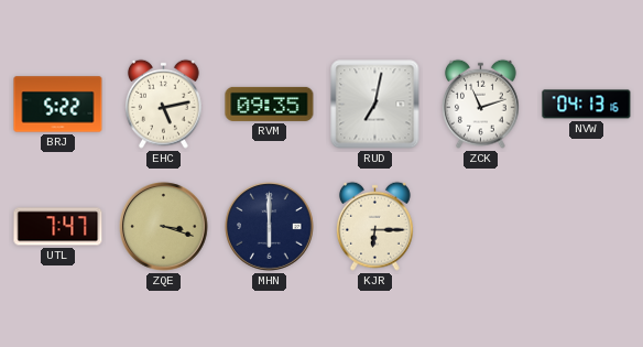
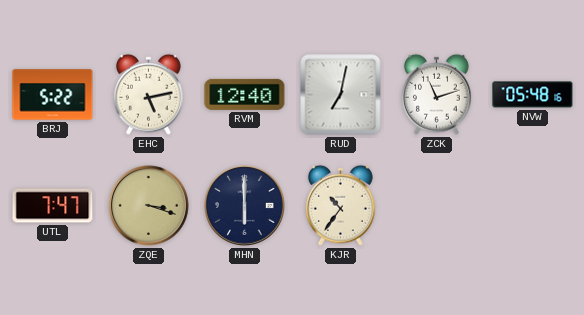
RVM: 09:35 -> 12:40
NVW: 04:13 -> 05:48
KJR: 6:15 -> 10:36
